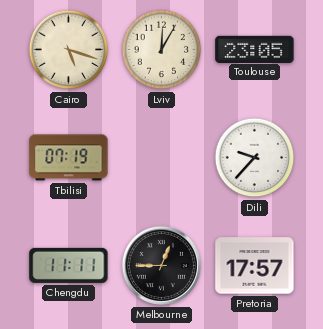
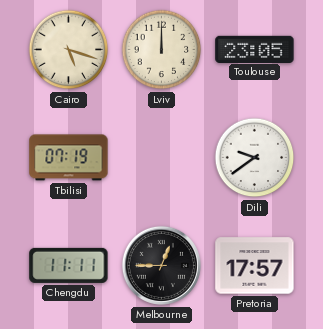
Lviv: 12:05 -> 12:00
Dili: 9:37 -> 9:39
